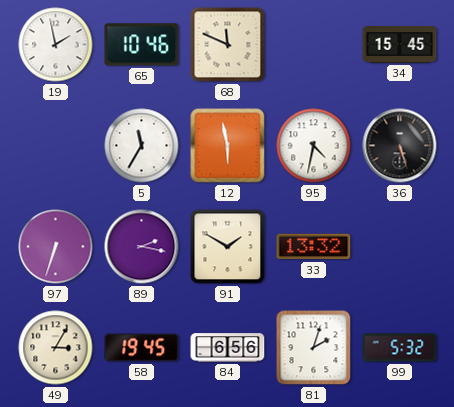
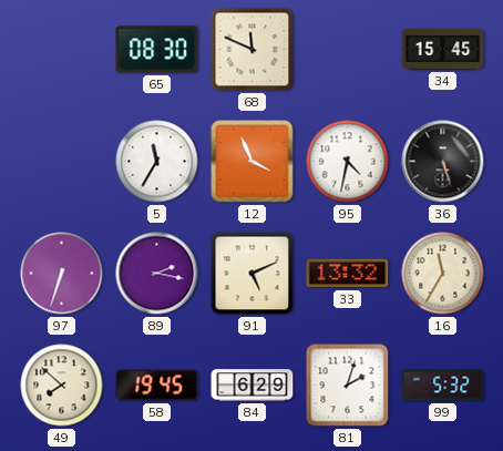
19: 1:58 -> none
65: 10:46 -> 08:30
12: 5:58 -> 3:56
91: 1:50 -> 5:11
16: none -> 11:35
49: 3:05 -> 7:52
84: 6:56 -> 6:29
